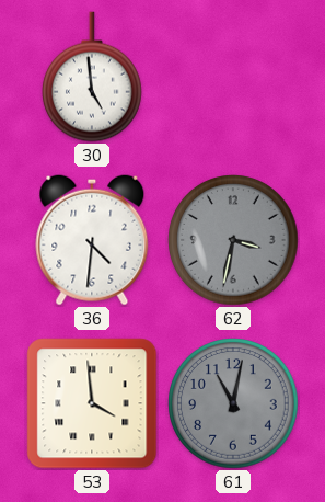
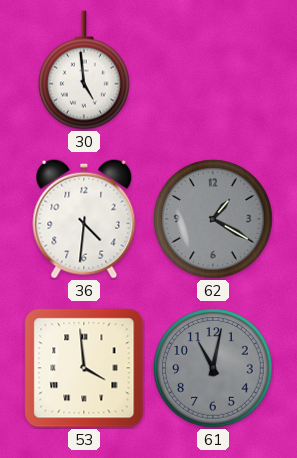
62: 3:32 -> 1:20
